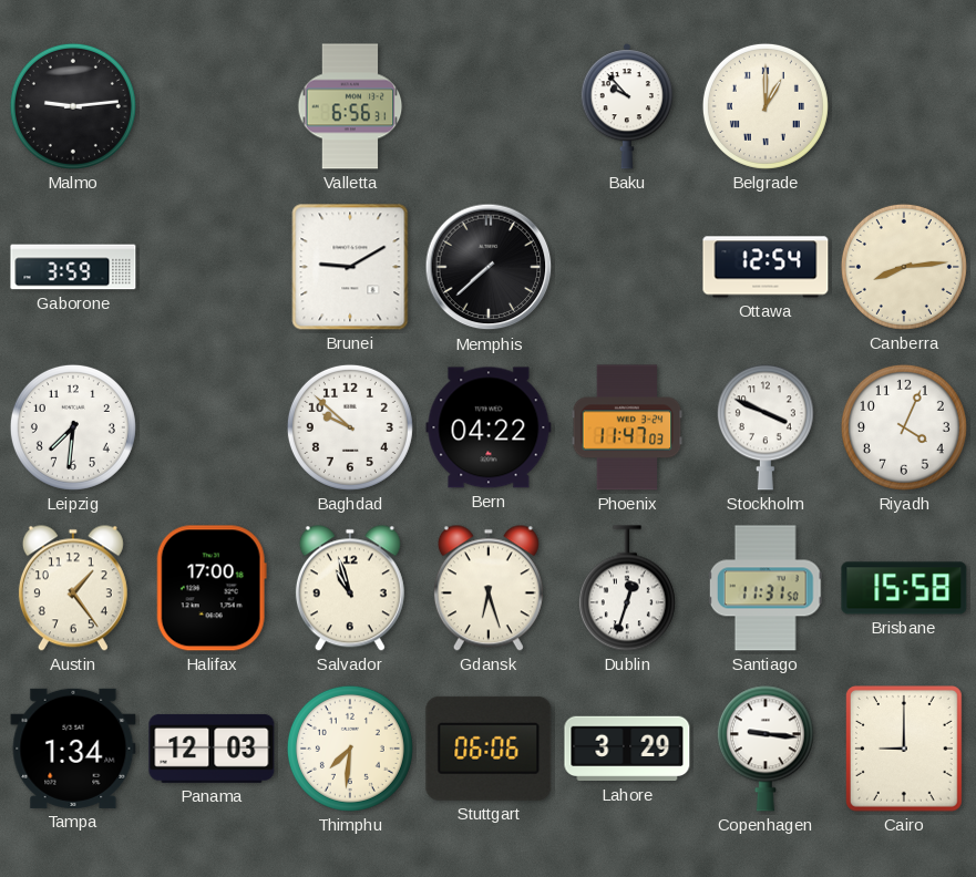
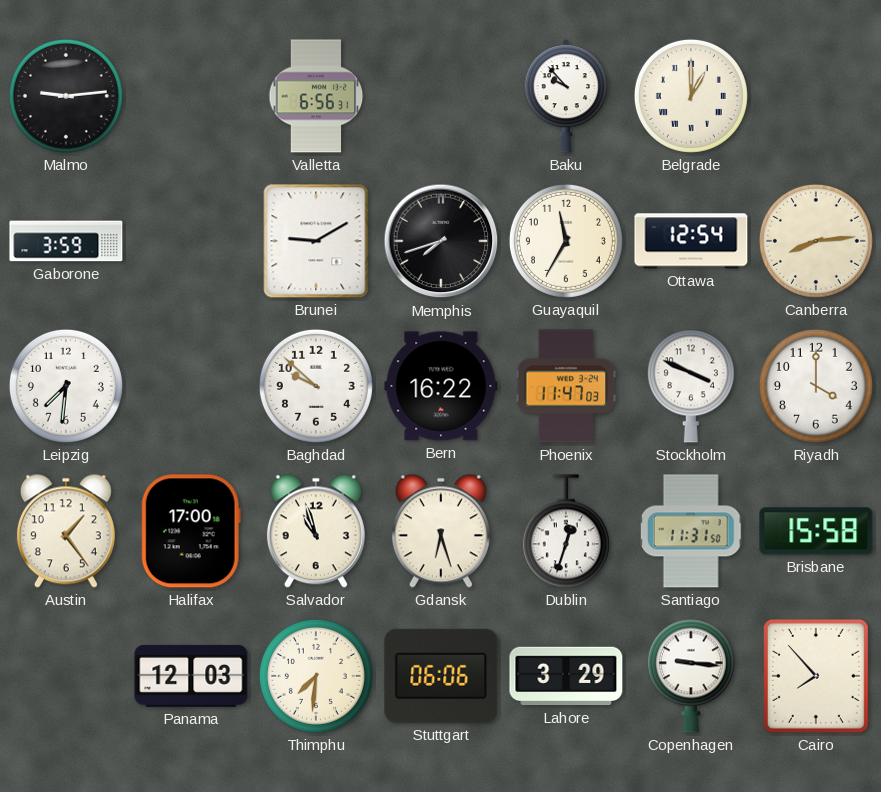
Memphis: 7:38 -> 7:42
Guayaquil: none -> 11:35
Bern: 04:22 -> 16:22
Riyadh: 4:04 -> 4:00
Tampa: 1:34 -> none
Cairo: 9:00 -> 7:53
